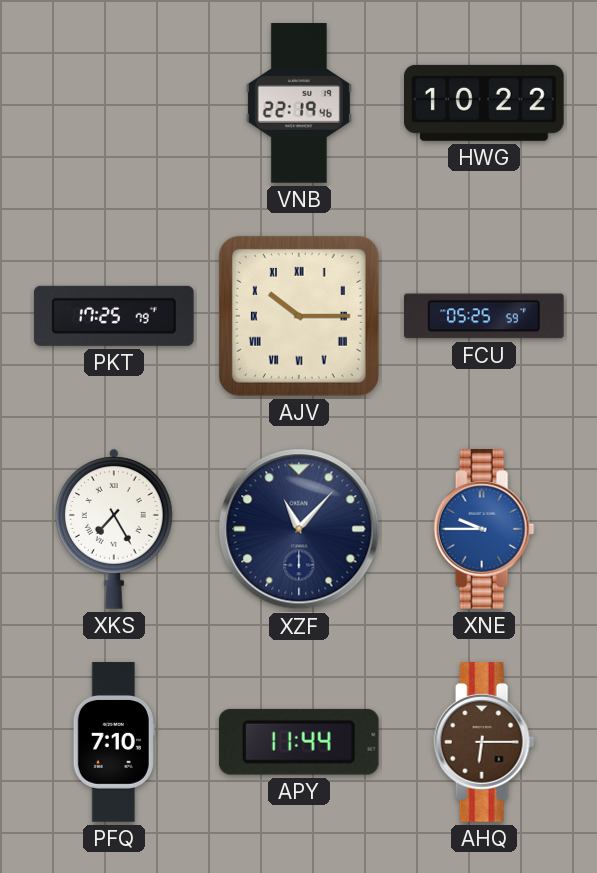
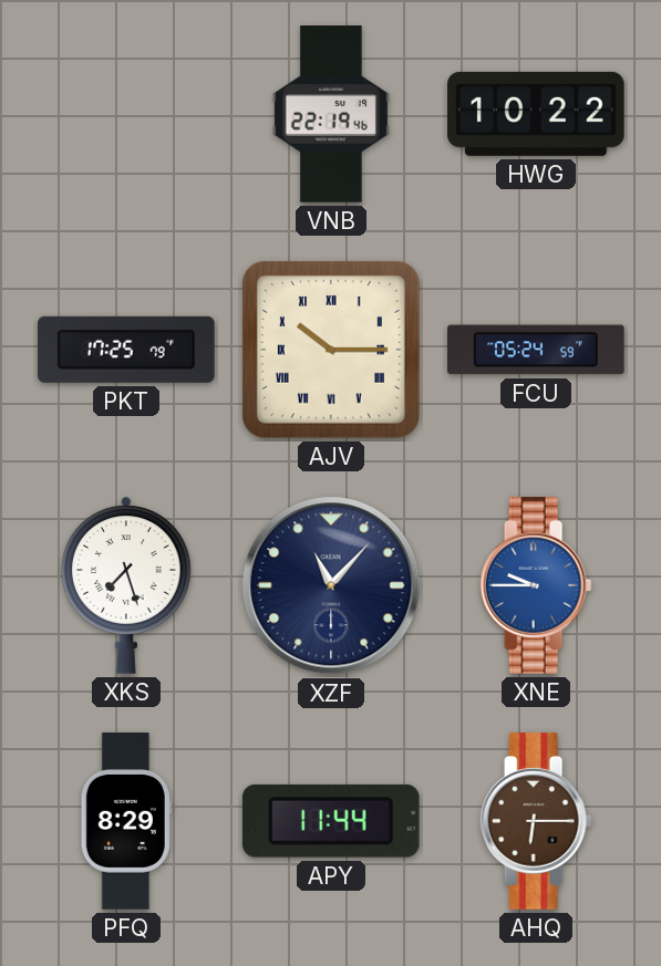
FCU: 05:25 -> 05:24
XKS: 7:25 -> 7:27
PFQ: 7:10 -> 8:29
